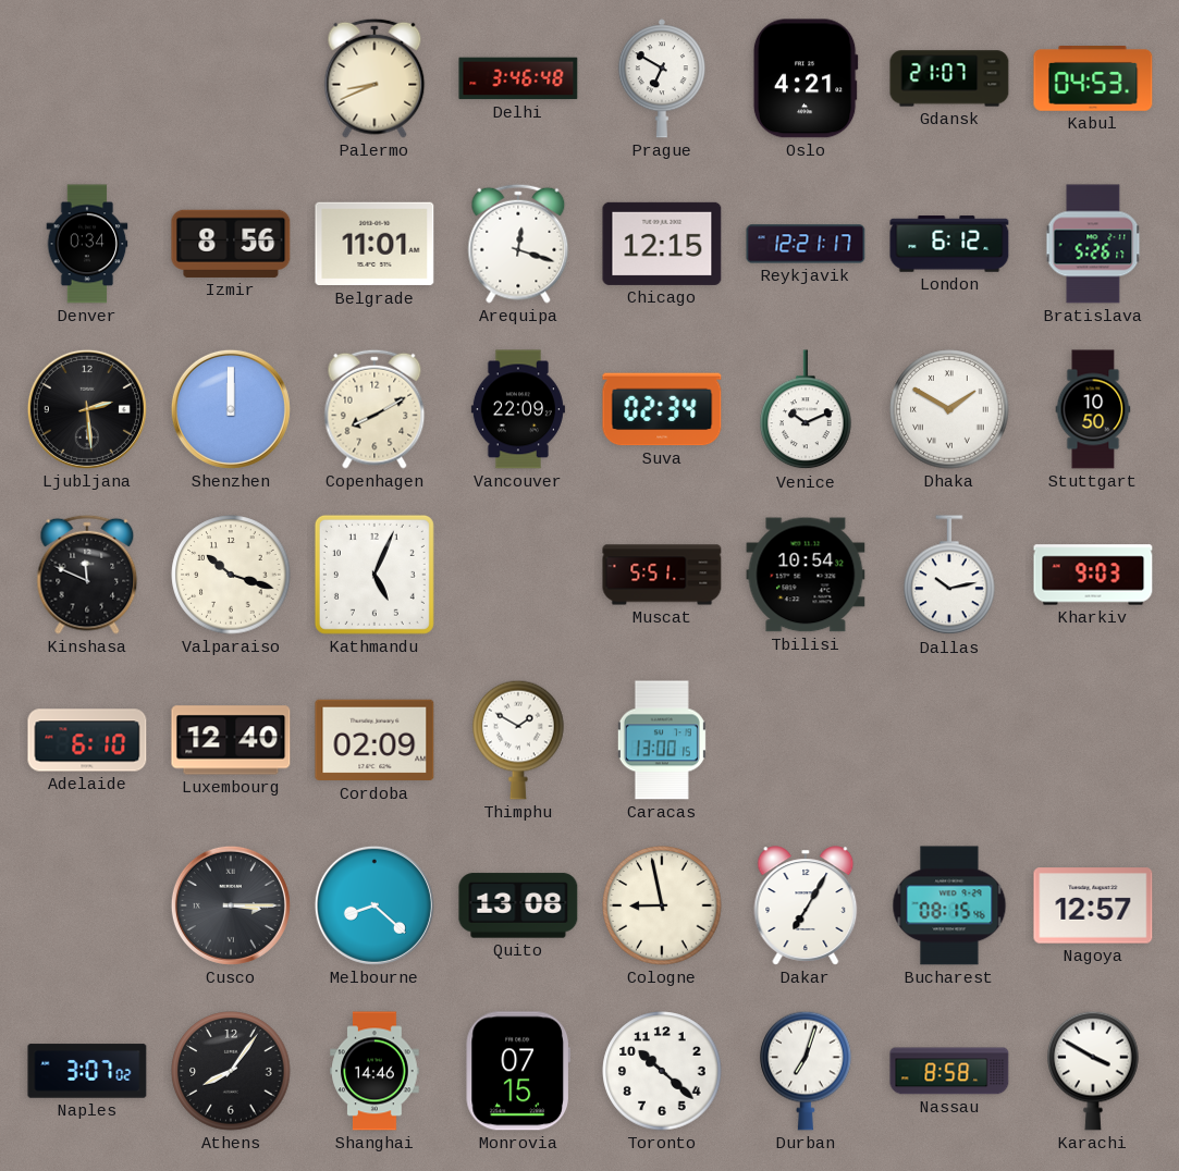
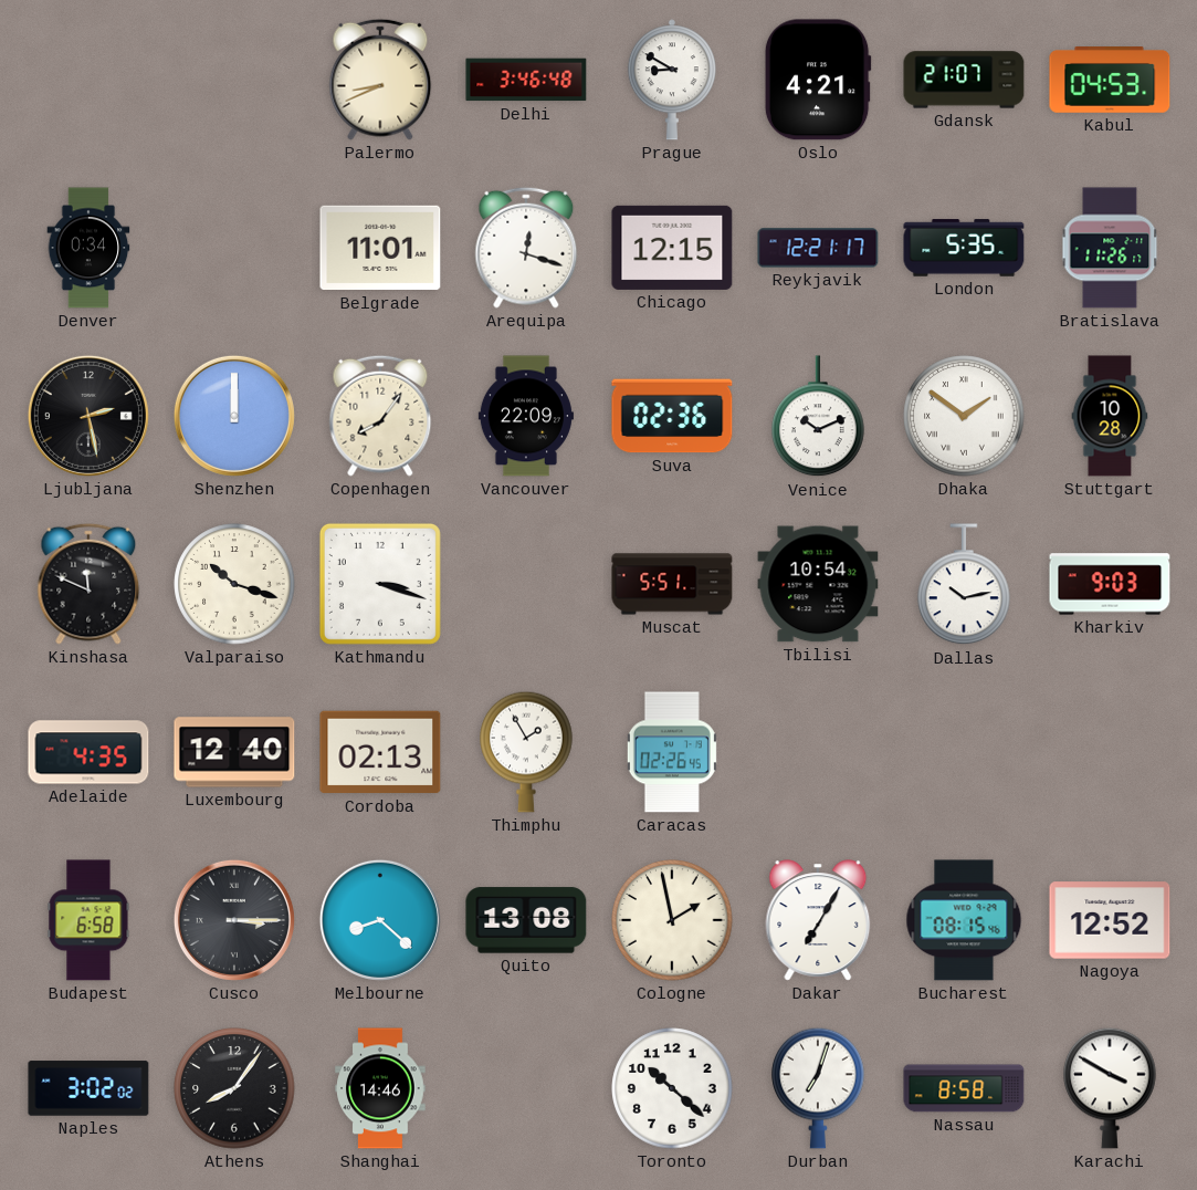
Prague: 6:50 -> 8:50
Izmir: 8:56 -> none
London: 6:12 -> 5:35
Bratislava: 5:26 -> 11:26
Ljubljana: 2:29 -> 2:28
Copenhagen: 8:10 -> 8:06
Suva: 02:34 -> 02:36
Dhaka: 1:50 -> 1:51
Stuttgart: 10:50 -> 10:28
Kathmandu: 5:04 -> 3:18
Adelaide: 6:10 -> 4:35
Cordoba: 02:09 -> 02:13
Thimphu: 1:50 -> 1:55
Caracas: 13:00 -> 02:26
Budapest: none -> 6:58
Cologne: 8:58 -> 1:58
Nagoya: 12:57 -> 12:52
Naples: 3:07 -> 3:02
Monrovia: 07:15 -> none
